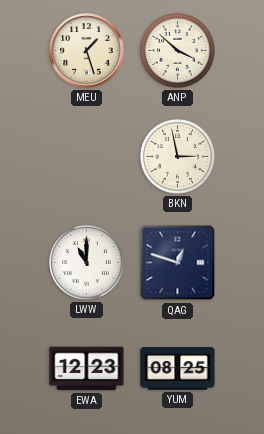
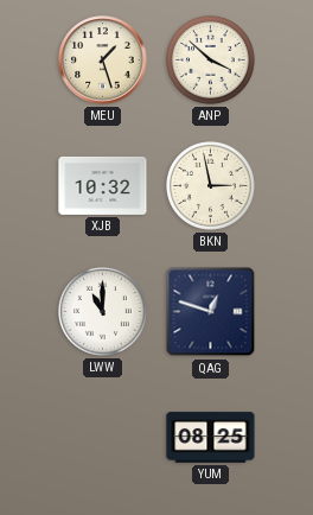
XJB: none -> 10:32
EWA: 12:23 -> none
